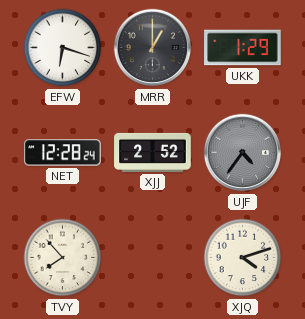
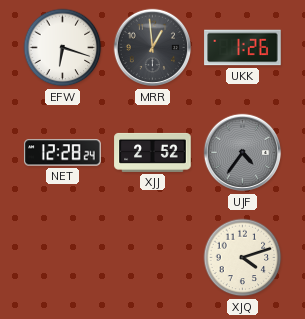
MRR: 1:00 -> 12:59
UKK: 1:29 -> 1:26
TVY: 7:53 -> none
